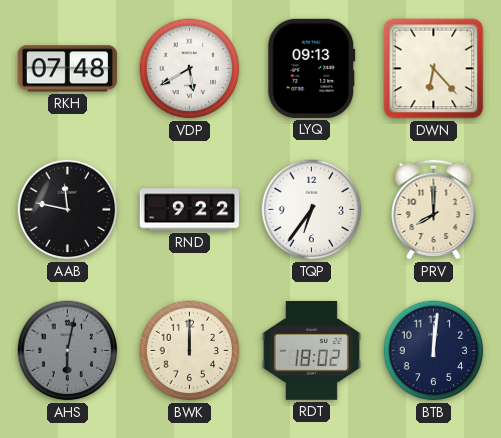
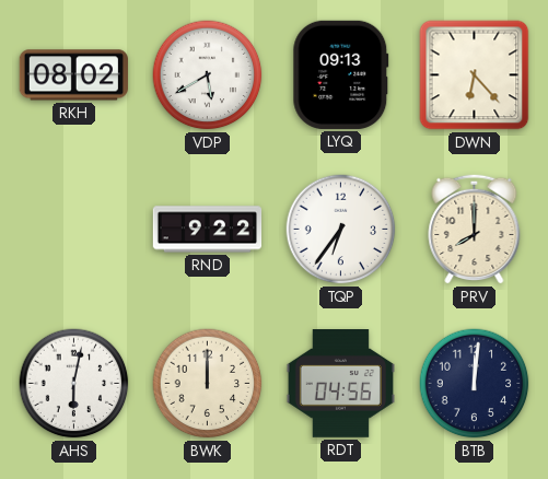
RKH: 07:48 -> 08:02
AAB: 11:47 -> none
AHS dial: grey -> white
RDT: 18:02 -> 04:56
